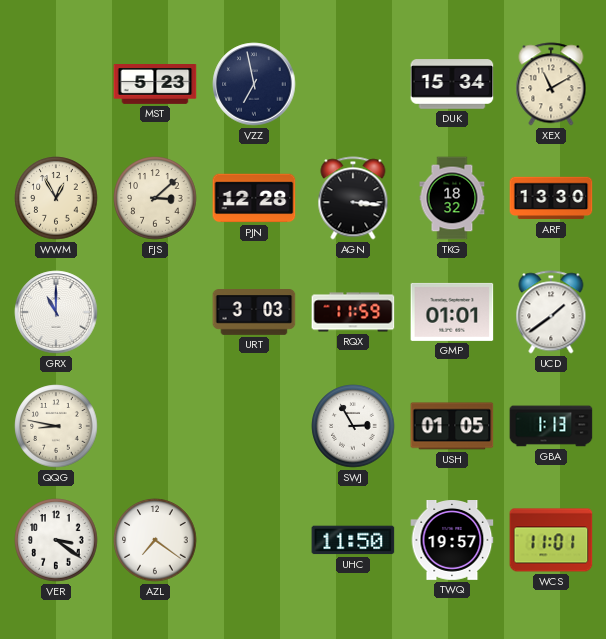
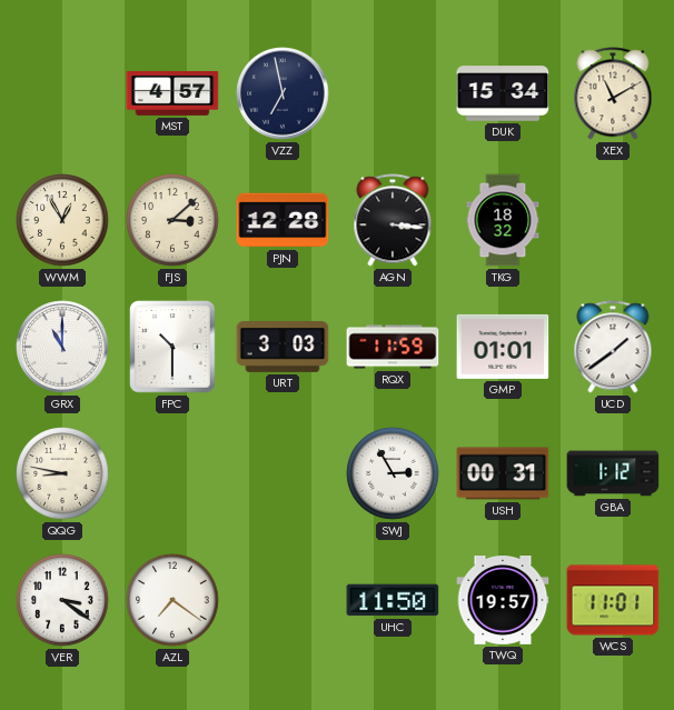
MST: 5:23 -> 4:57
ARF: 13:30 -> none
FPC: none -> 10:30
USH: 01:05 -> 00:31
GBA: 1:13 -> 1:12
